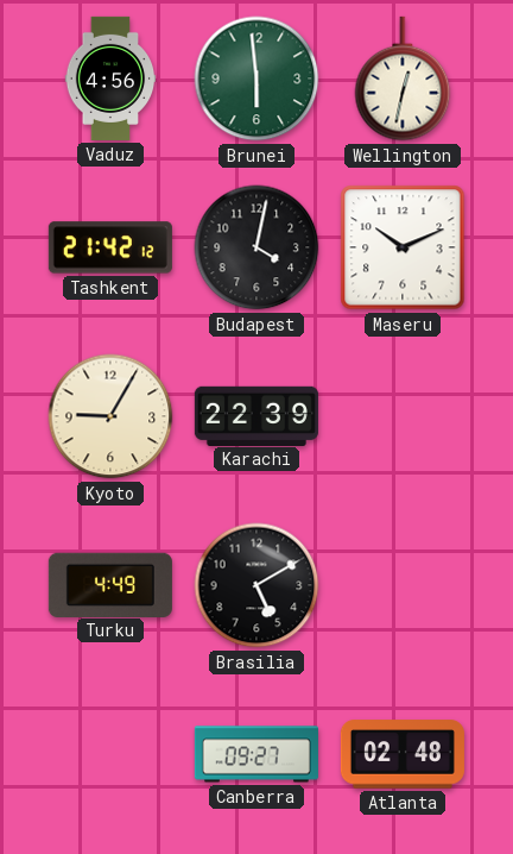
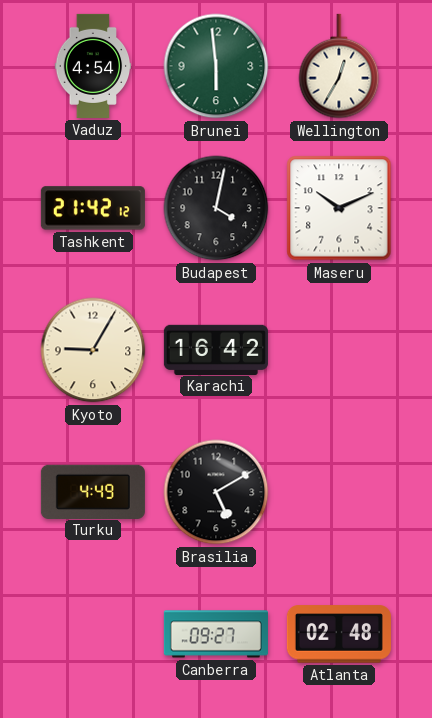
Vaduz: 4:56 -> 4:54
Wellington: 12:32 -> 12:35
Karachi: 22:39 -> 16:42
